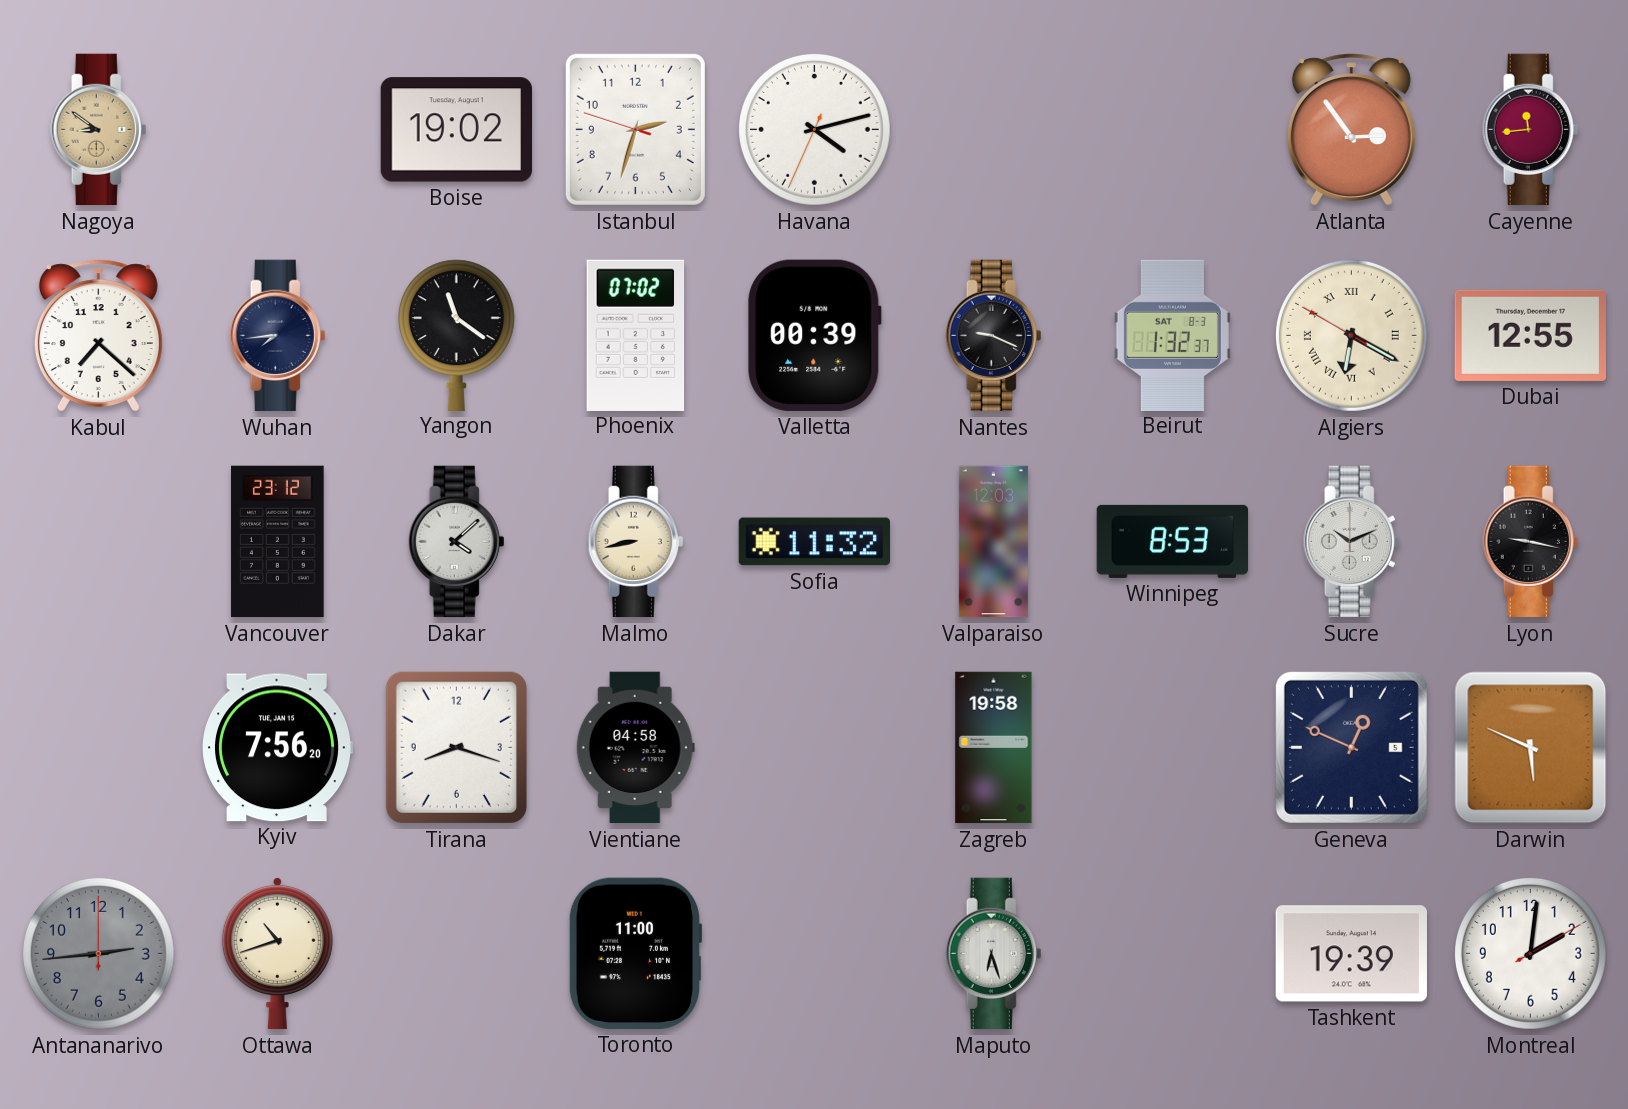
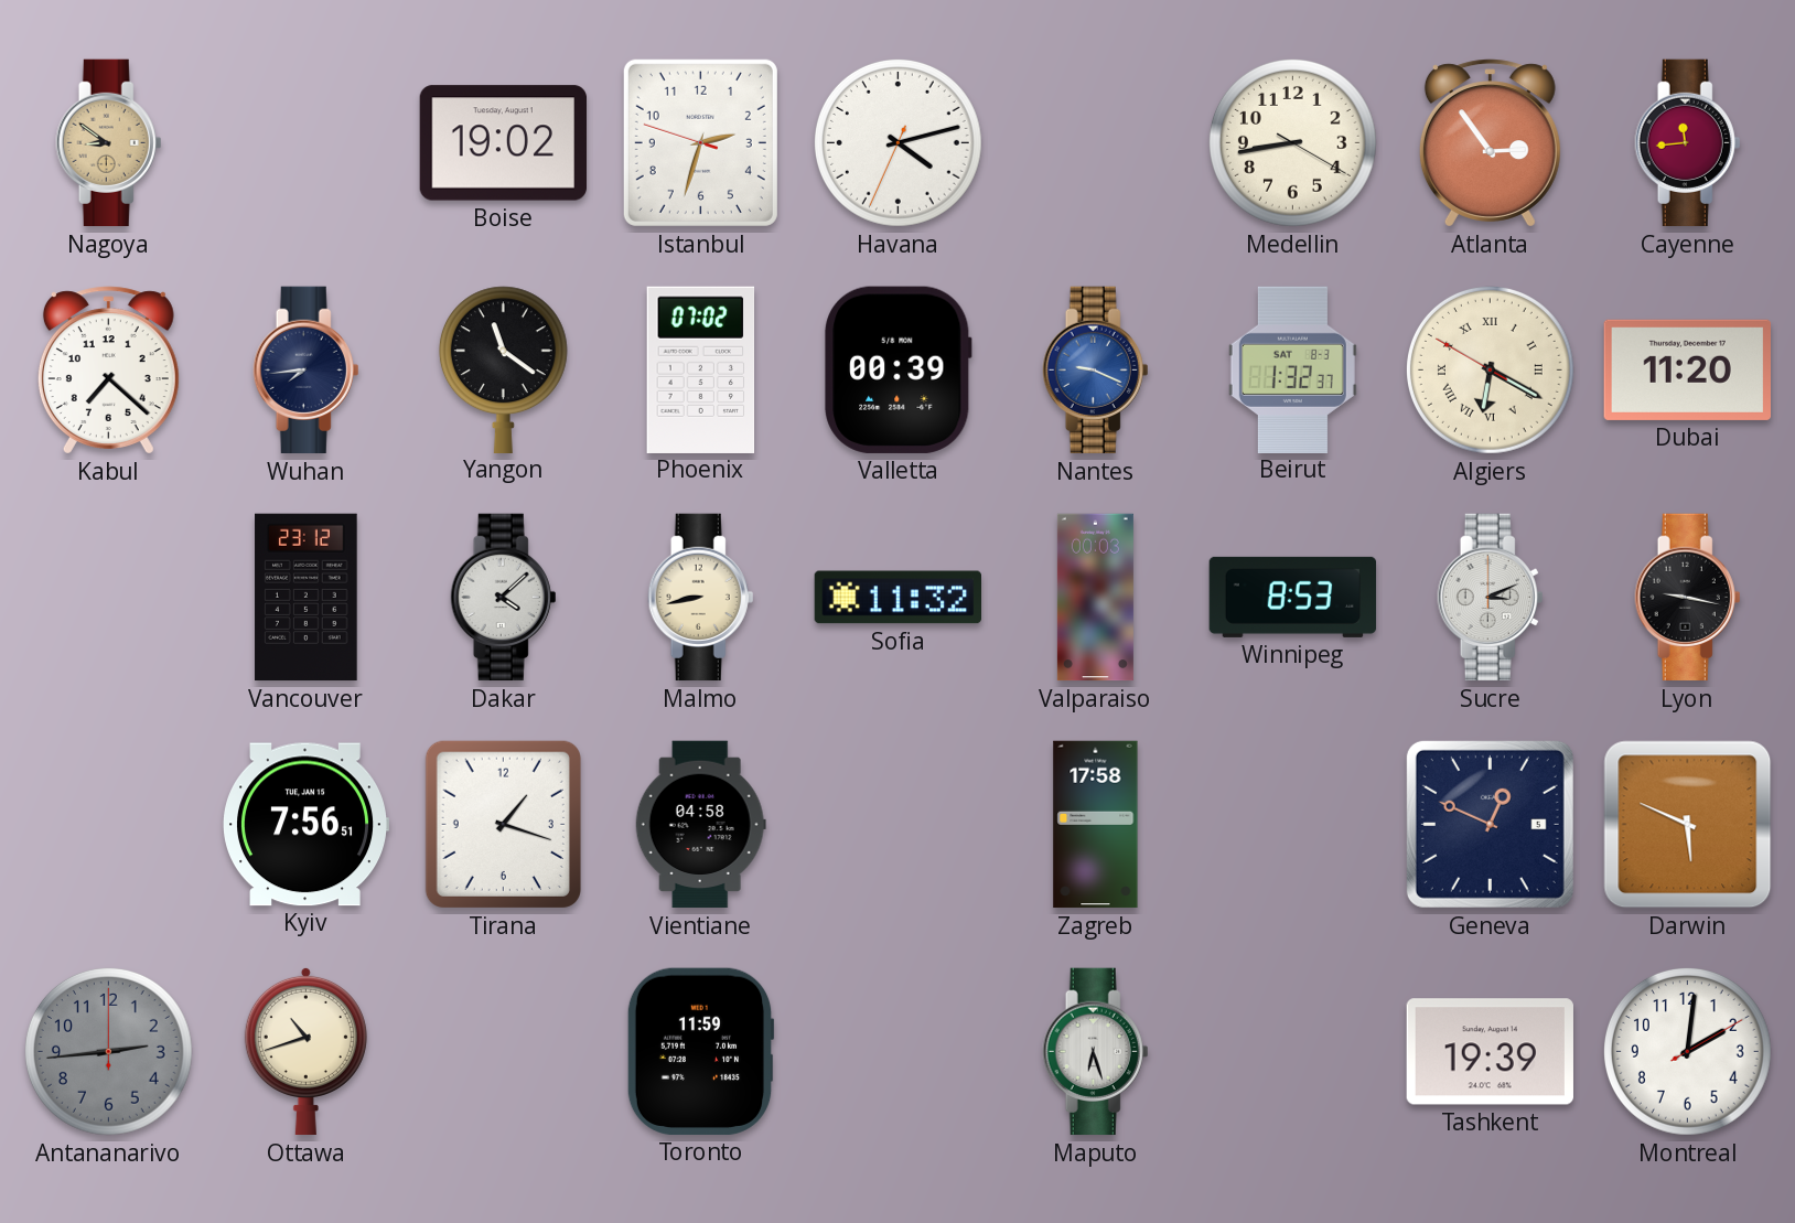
Medellin: none -> 8:43
Nantes dial: black -> blue
Dubai: 12:55 -> 11:20
Valparaiso: 12:03 -> 00:03
Sucre: 10:11 -> 3:11
Kyiv: 7:56:20 -> 7:56:51
Tirana: 8:18 -> 1:18
Zagreb: 19:58 -> 17:58
Toronto: 11:00 -> 11:59
